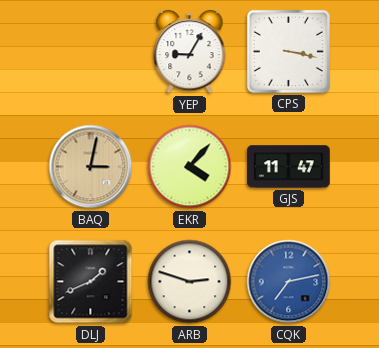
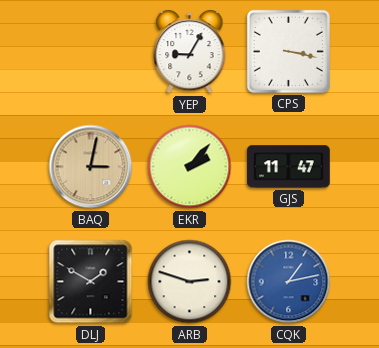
EKR: 4:07 -> 2:07
DLJ: 1:41 -> 1:50
CQK: 7:13 -> 1:13
